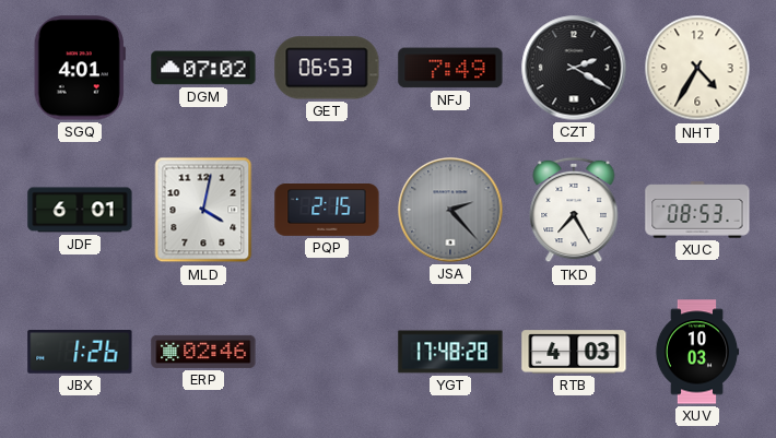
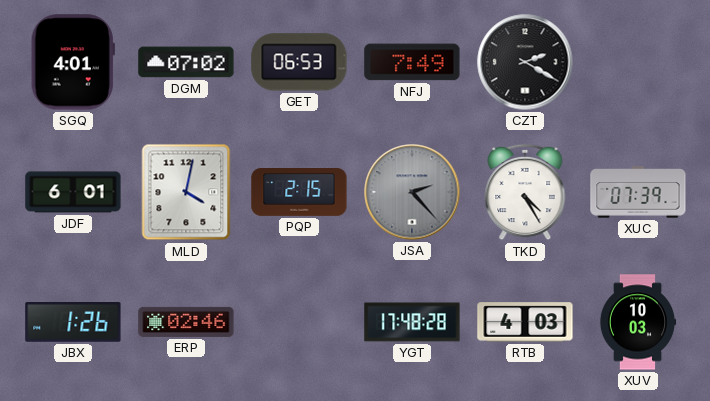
NHT: 4:35 -> none
TKD: 7:25 -> 4:25
XUC: 08:53 -> 07:39
